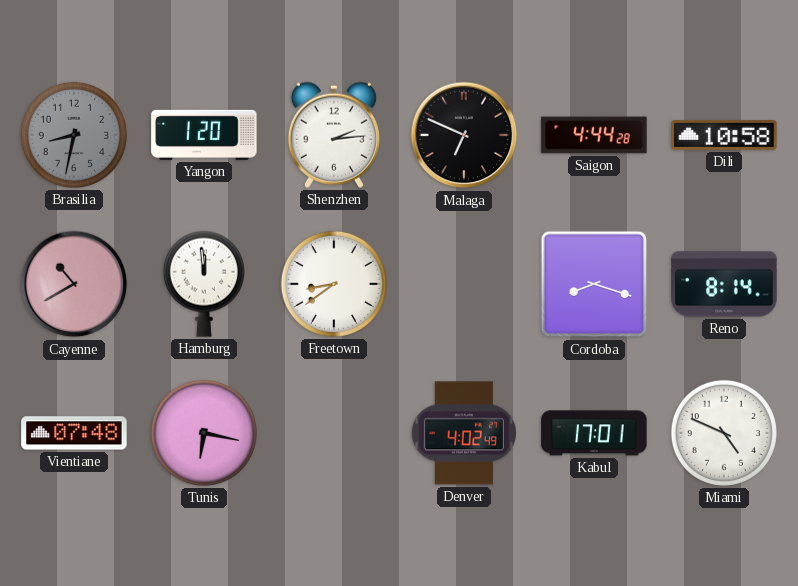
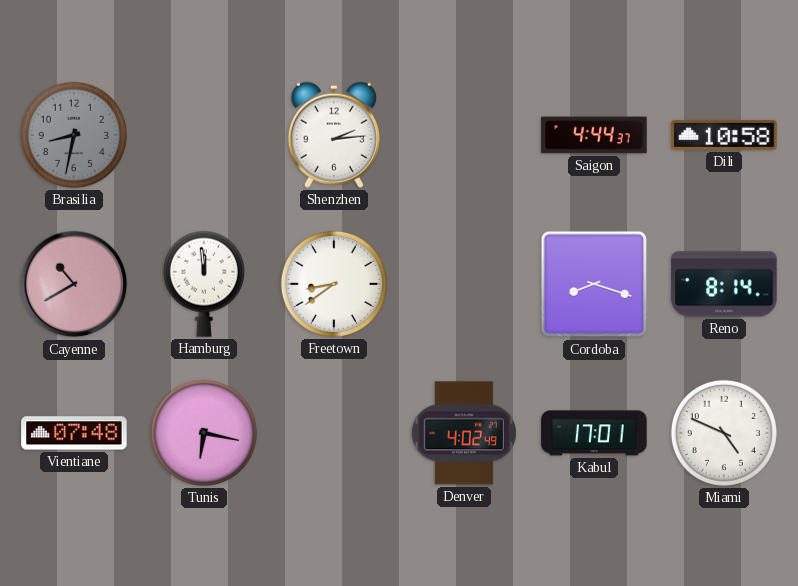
Yangon: 1:20 -> none
Malaga: 6:49 -> none
Saigon: 4:44:28 -> 4:44:37
